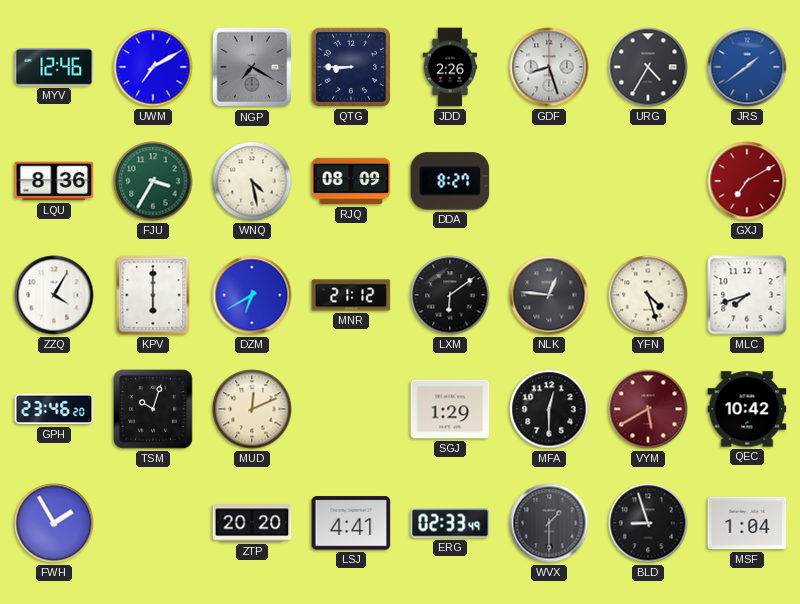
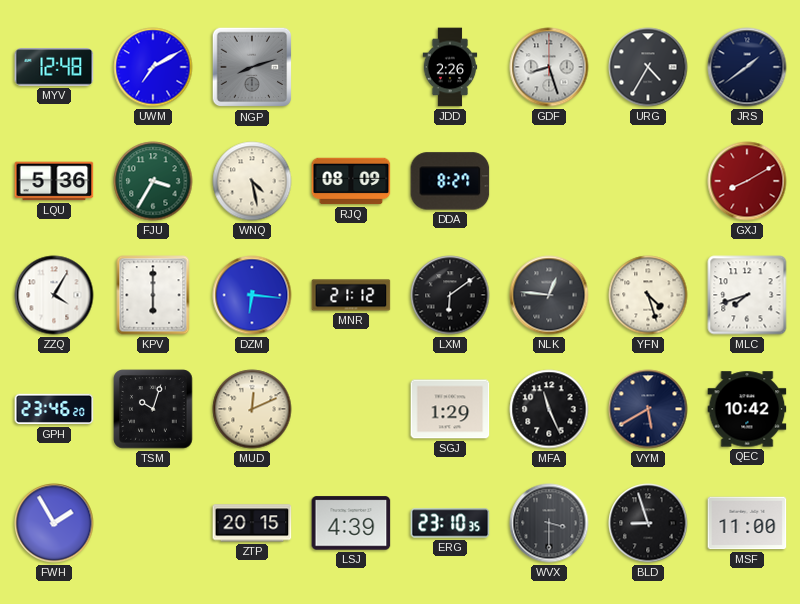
MYV: 12:46 -> 12:48
NGP: 7:20 -> 8:12
QTG: 8:45 -> none
JRS dial: blue -> navy
LQU: 8:36 -> 5:36
GXJ: 7:10 -> 8:10
DZM: 6:40 -> 6:16
MFA: 12:30 -> 11:26
VYM dial: burgundy -> navy
ZTP: 20:20 -> 20:15
LSJ: 4:41 -> 4:39
ERG: 02:33 -> 23:10
WVX: 1:30 -> 3:30
MSF: 1:04 -> 11:00
